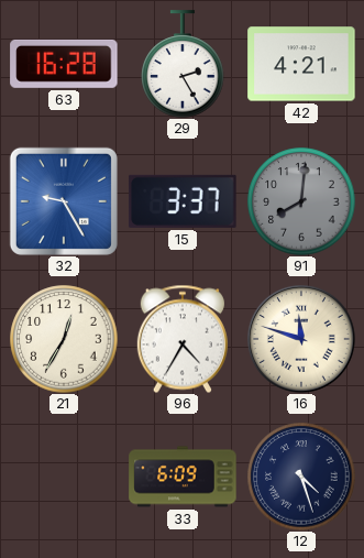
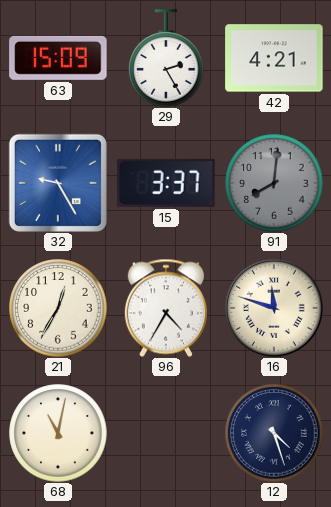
63: 16:28 -> 15:09
68: none -> 11:02
33: 6:09 -> none
